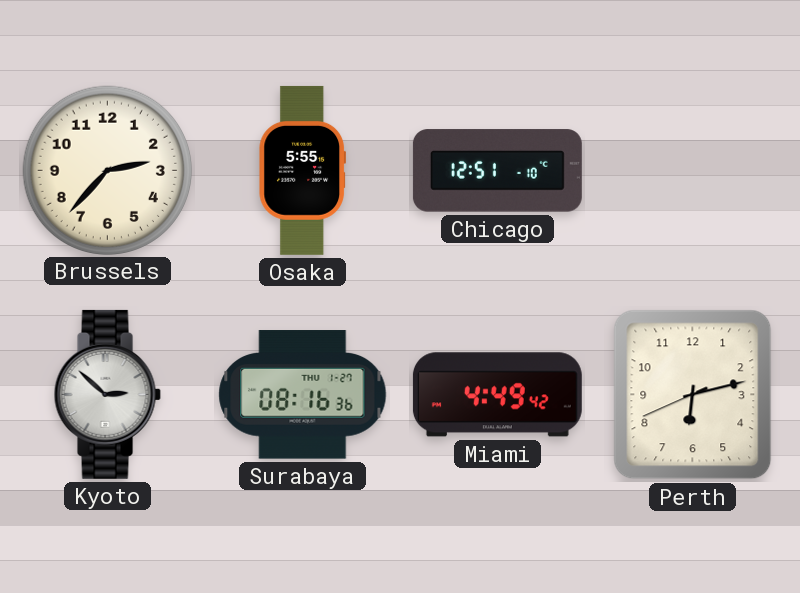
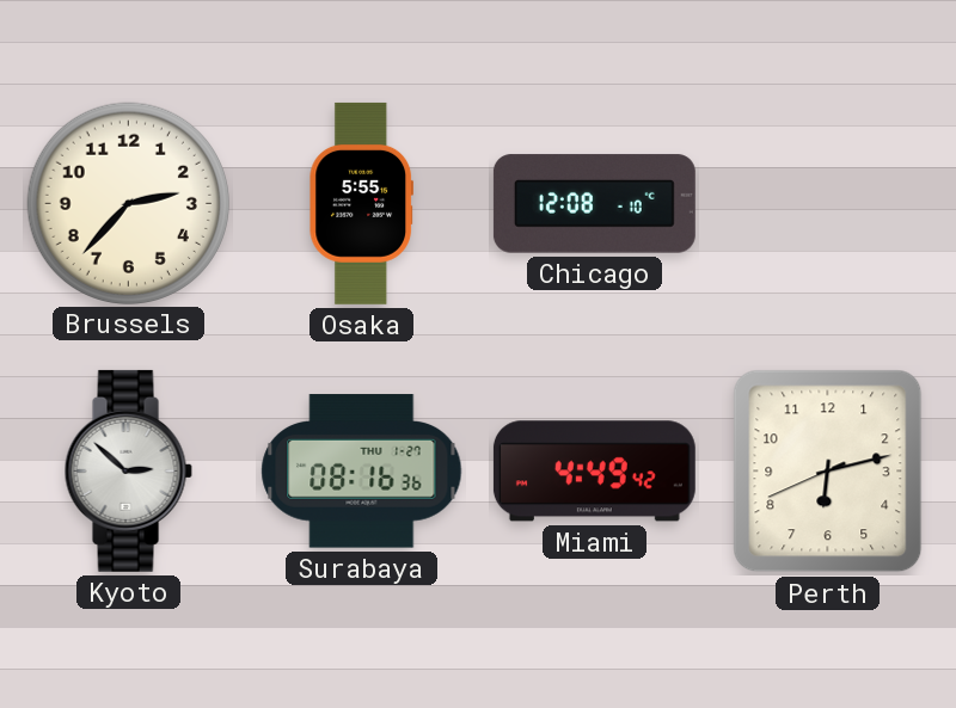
Chicago: 12:51 -> 12:08
